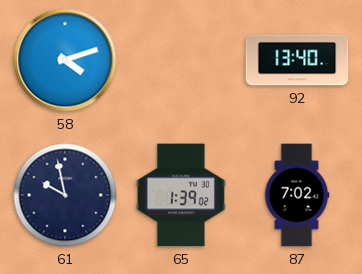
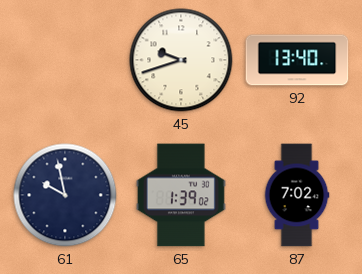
58: 4:12 -> none
45: none -> 9:42
